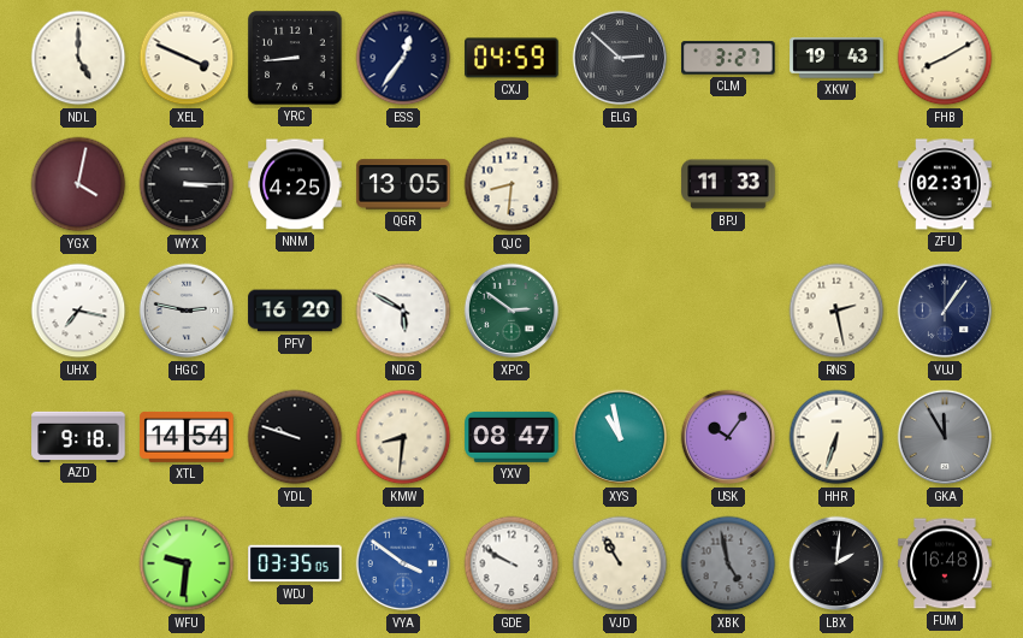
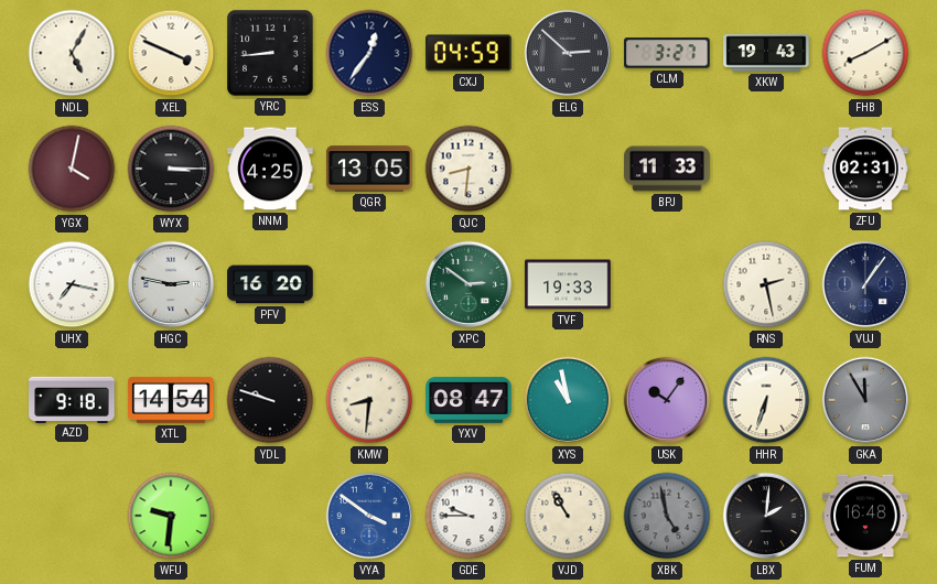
NDL: 5:00 -> 5:05
NDG: 5:50 -> none
TVF: none -> 19:33
WDJ: 03:35 -> none
GDE: 9:50 -> 9:45
